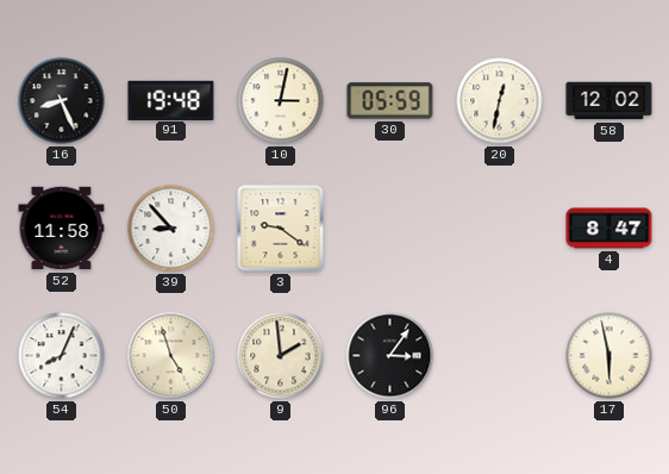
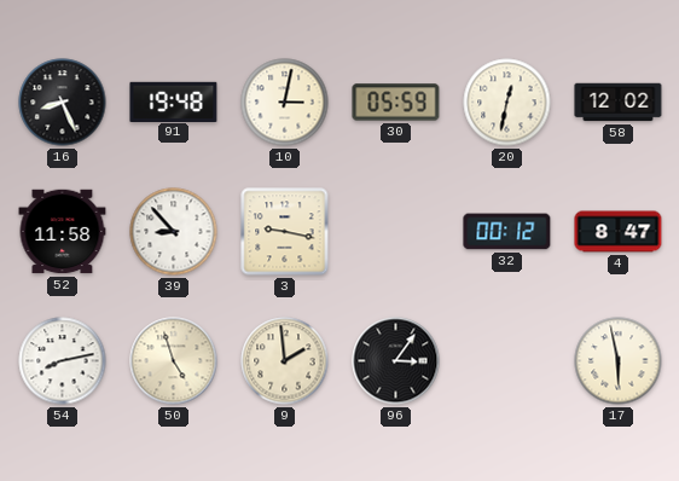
3: 9:21 -> 9:17
32: none -> 00:12
54: 8:04 -> 8:13
